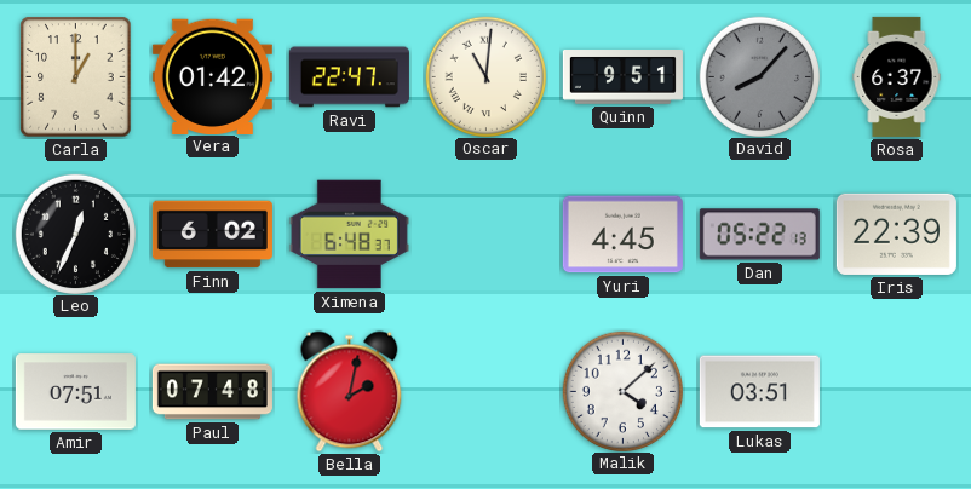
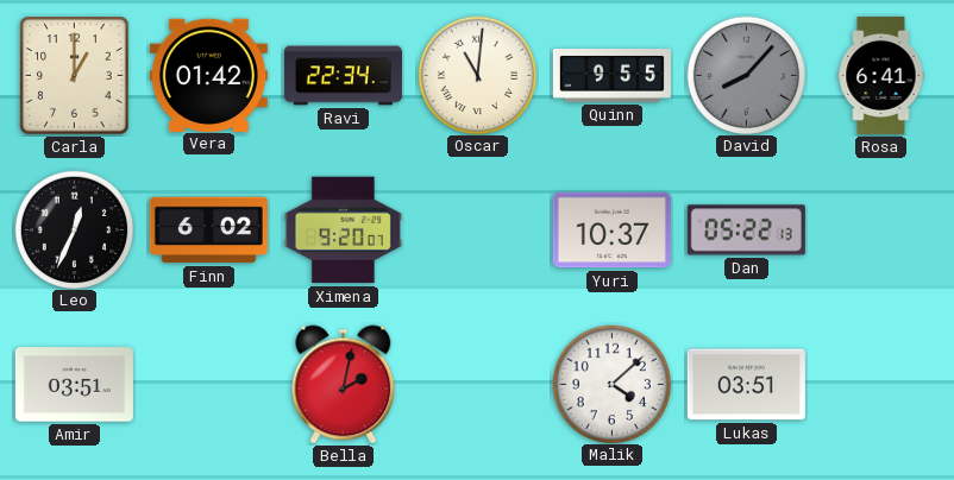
Ravi: 22:47 -> 22:34
Quinn: 9:51 -> 9:55
Rosa: 6:37 -> 6:41
Ximena: 6:48 -> 9:20
Yuri: 4:45 -> 10:37
Iris: 22:39 -> none
Amir: 07:51 -> 03:51
Paul: 07:48 -> none
